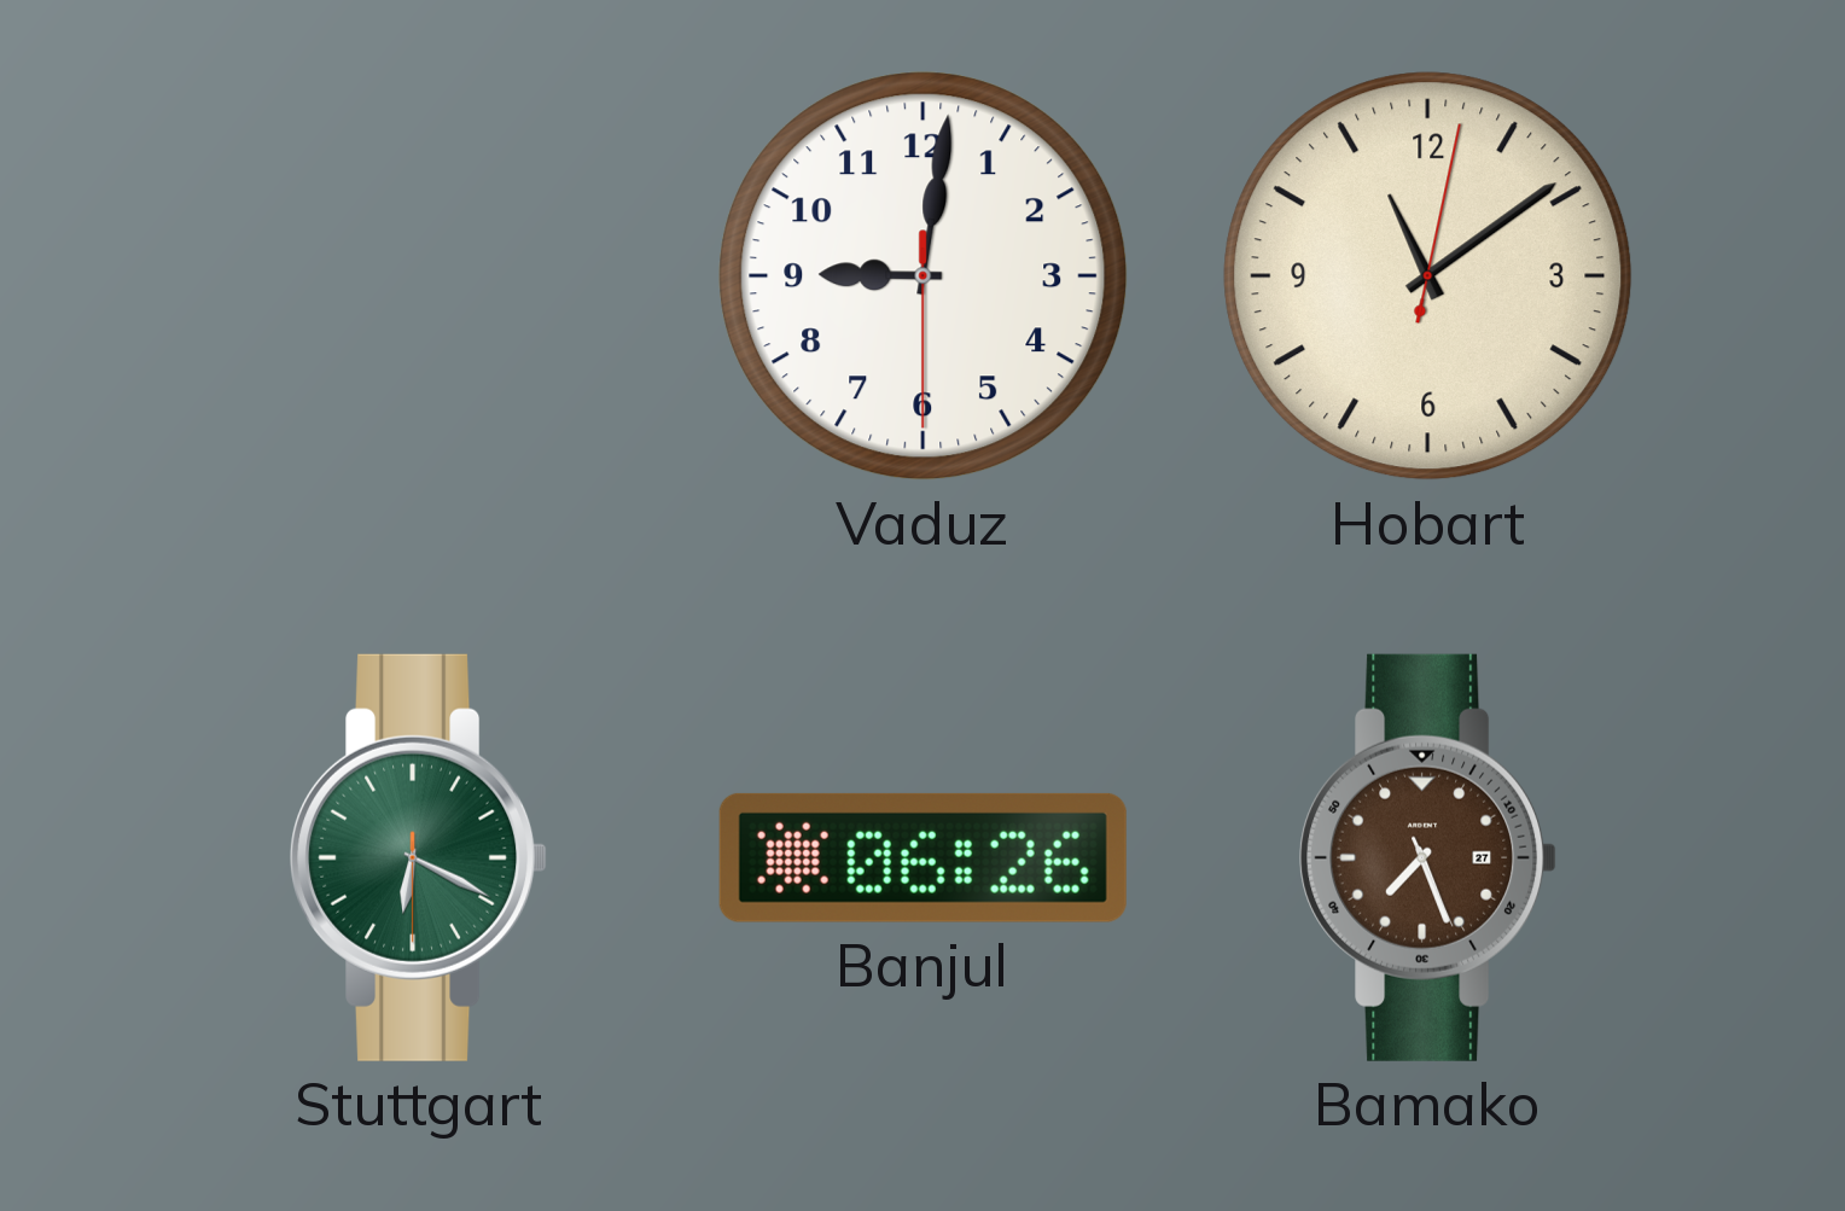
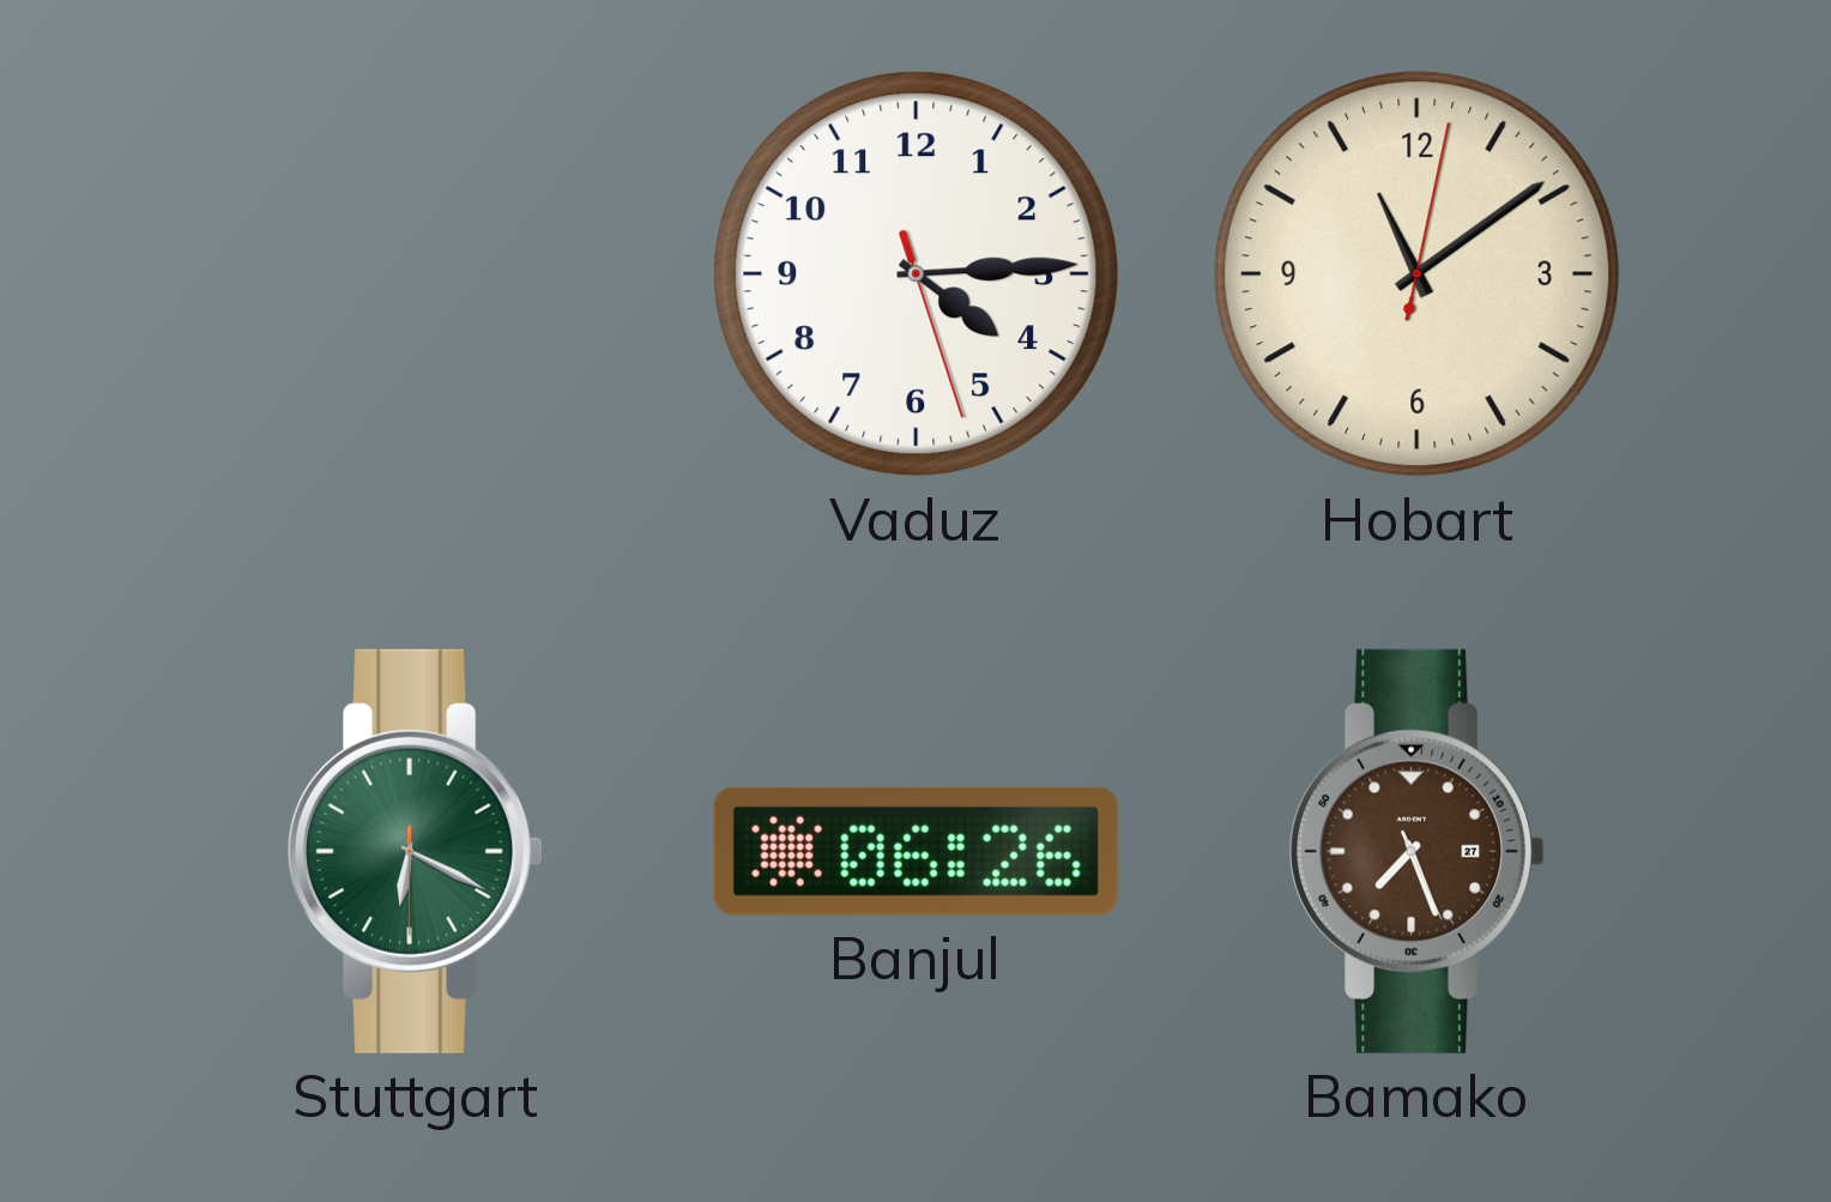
Vaduz: 9:01 -> 4:14
